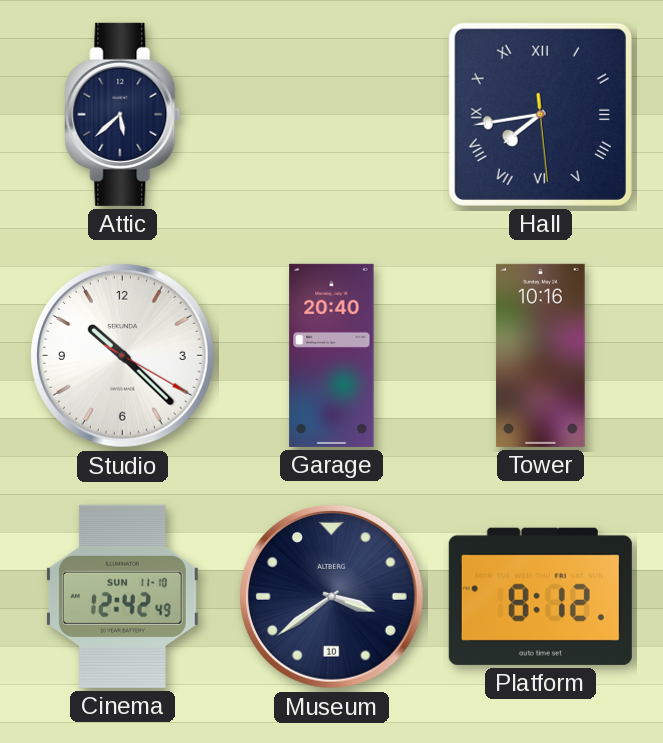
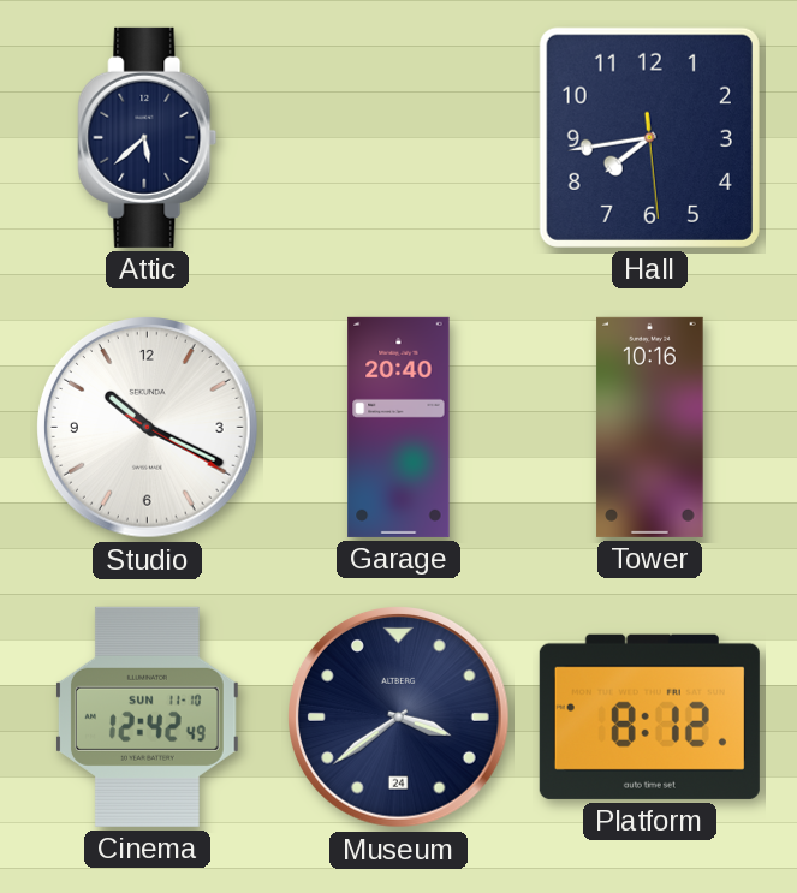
Hall numerals: Roman -> Arabic
Studio: 10:22 -> 10:19
Museum date: 10 -> 24
